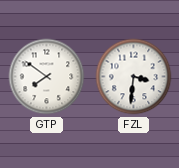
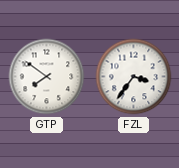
FZL: 3:31 -> 3:36
